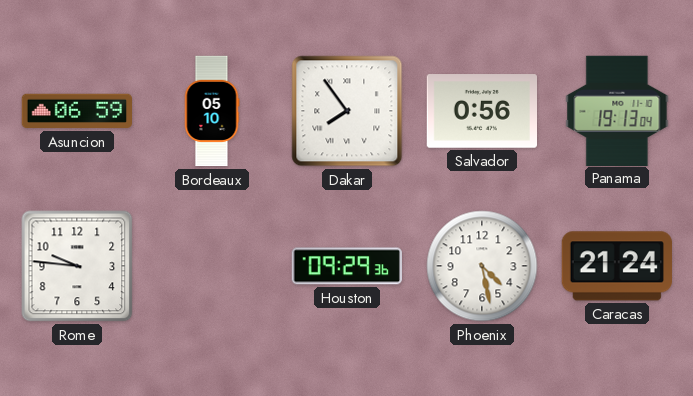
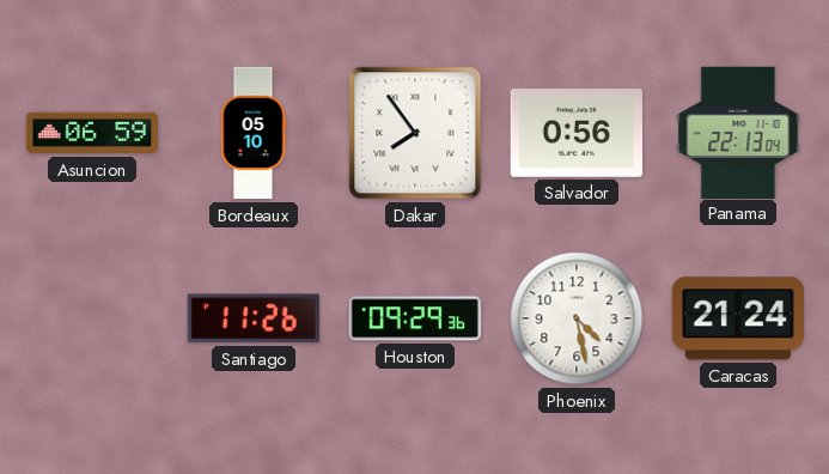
Panama: 19:13 -> 22:13
Rome: 9:46 -> none
Santiago: none -> 11:26
